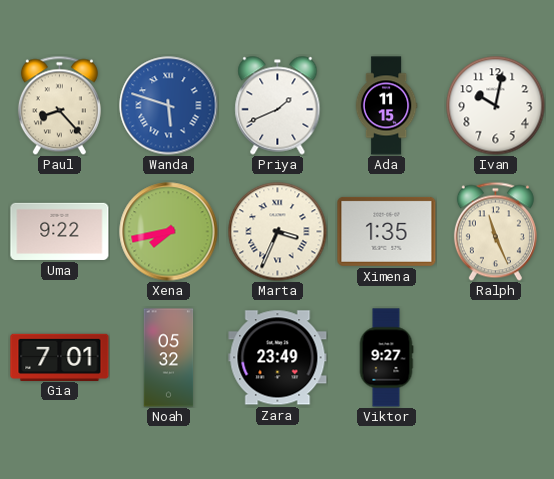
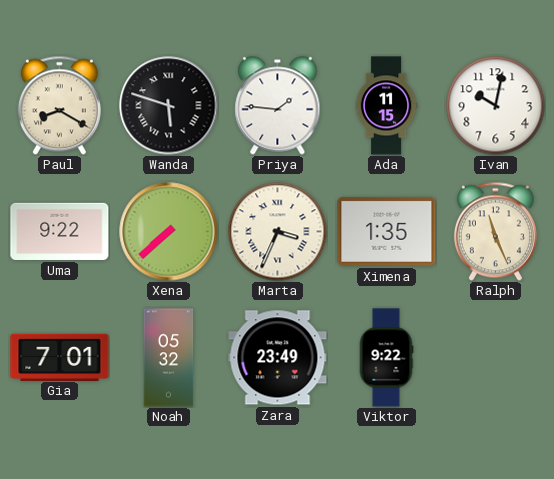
Paul: 8:23 -> 8:20
Wanda dial: blue -> black
Priya: 1:41 -> 1:46
Xena: 7:43 -> 7:38
Viktor: 9:27 -> 9:22
